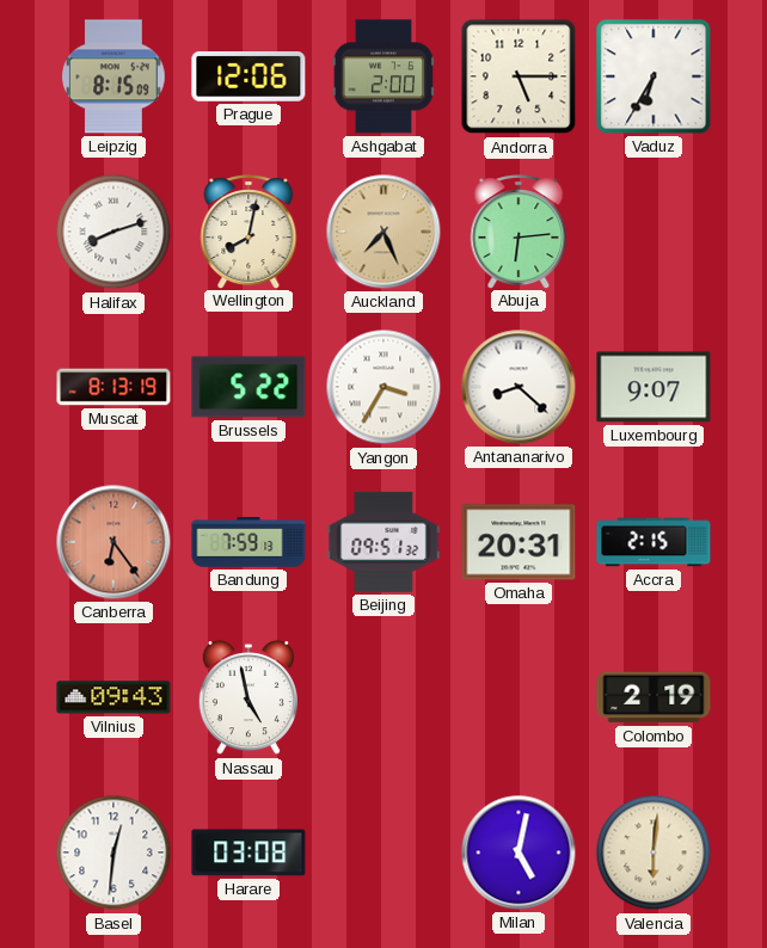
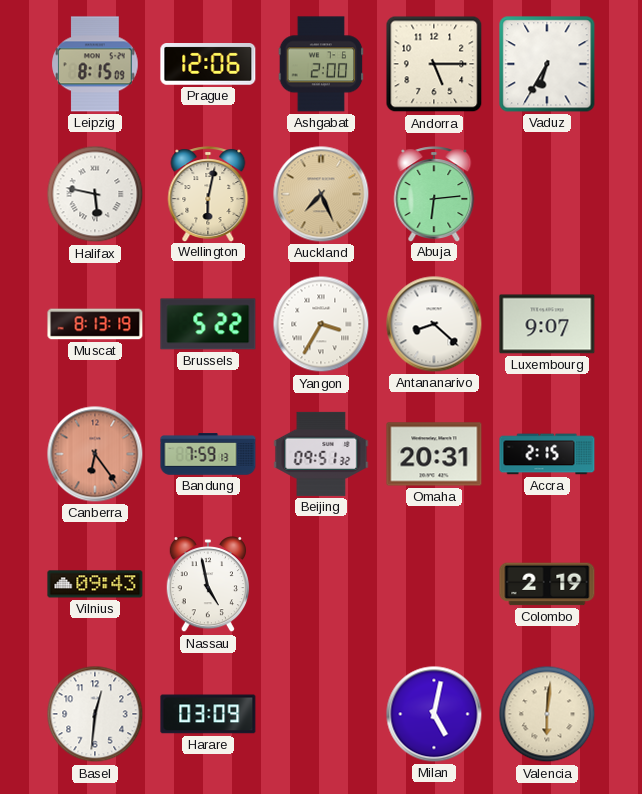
Halifax: 8:12 -> 5:47
Wellington: 8:02 -> 6:02
Harare: 03:08 -> 03:09
